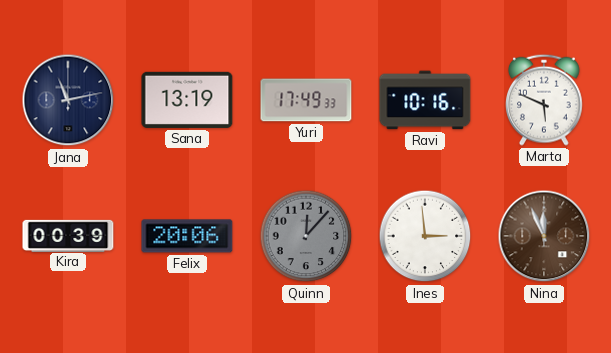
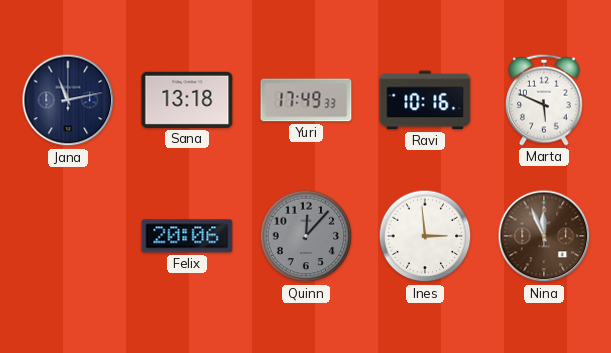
Sana: 13:19 -> 13:18
Kira: 00:39 -> none
